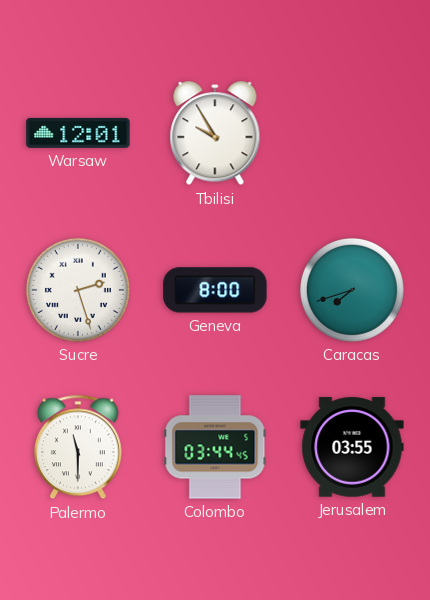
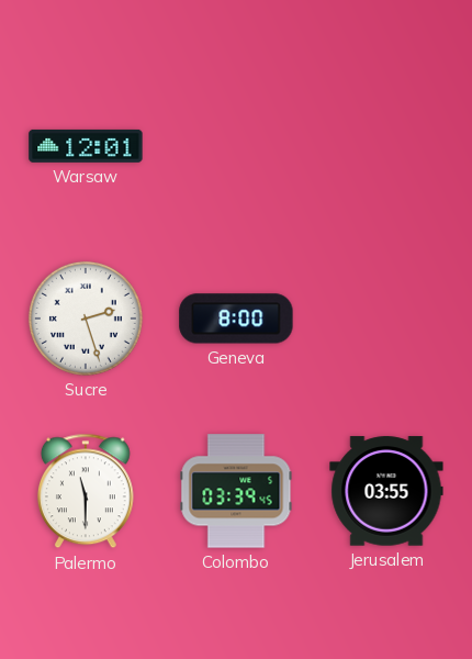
Tbilisi: 9:55 -> none
Caracas: 7:42 -> none
Colombo: 03:44 -> 03:39
